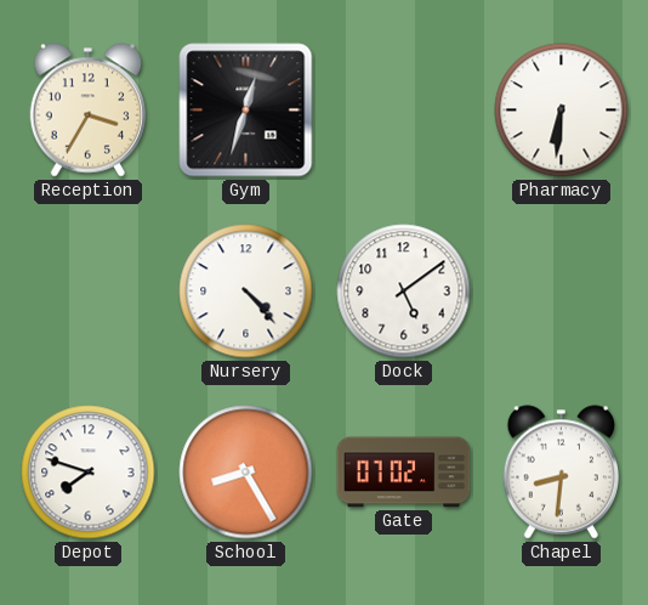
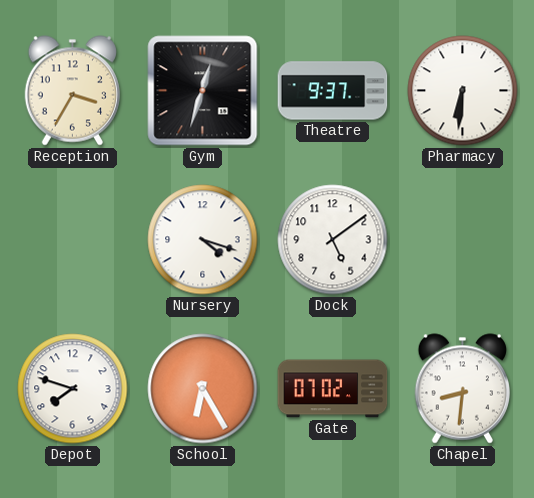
Theatre: none -> 9:37
Nursery: 4:23 -> 4:18
School: 8:25 -> 6:25
